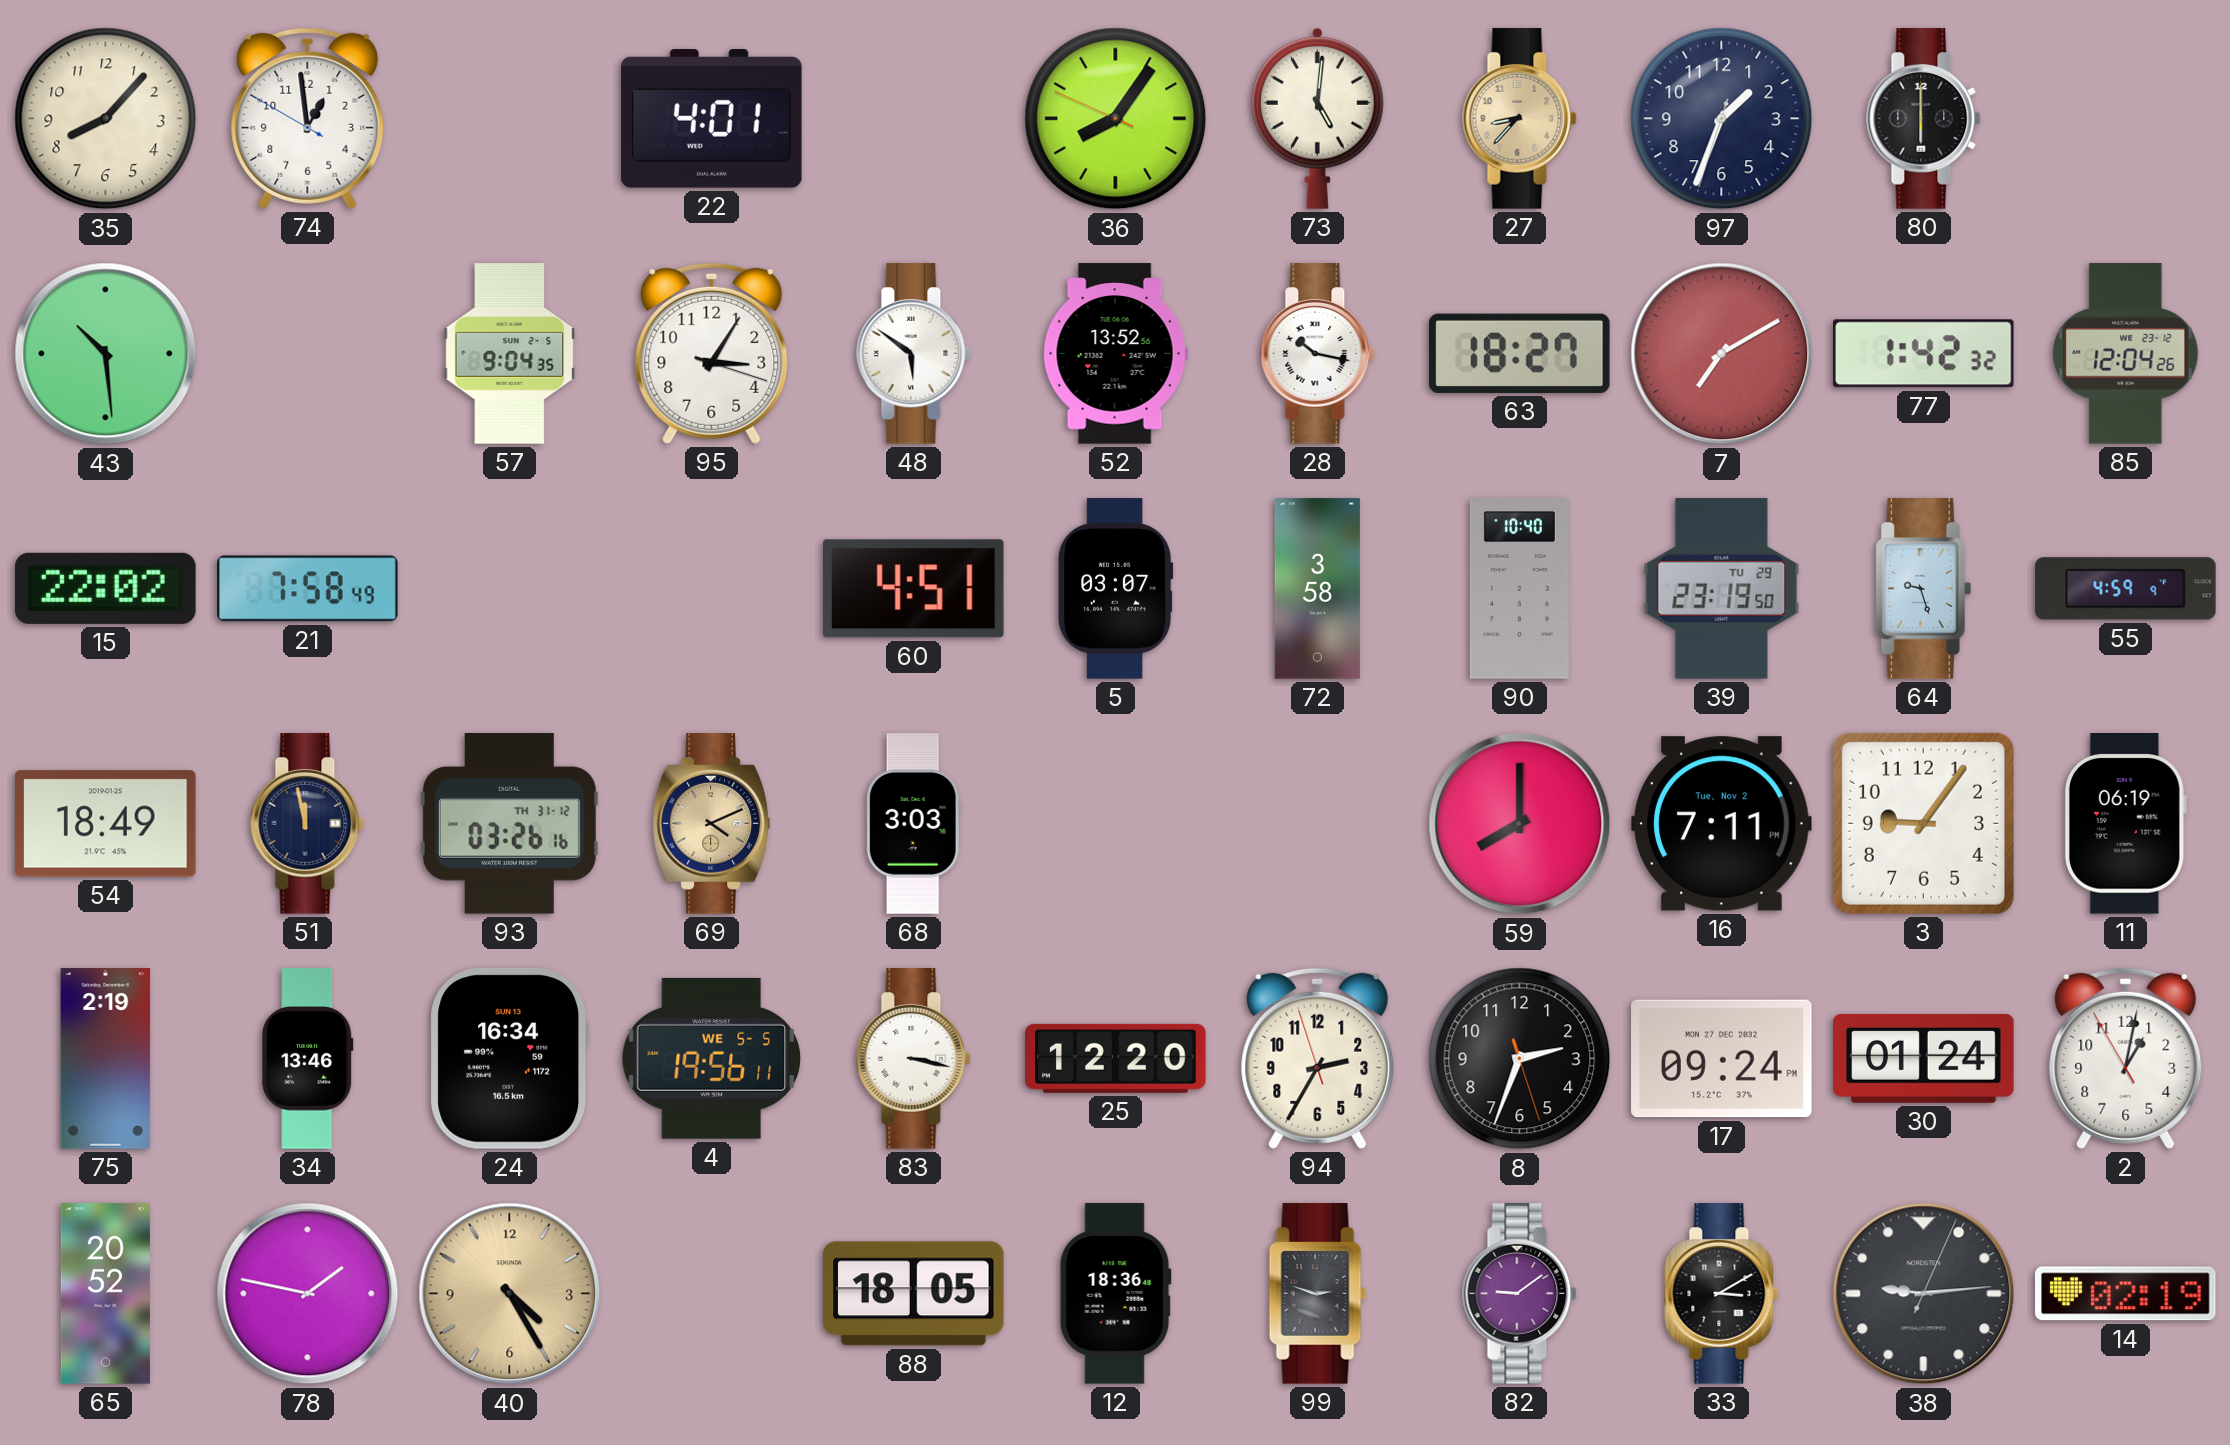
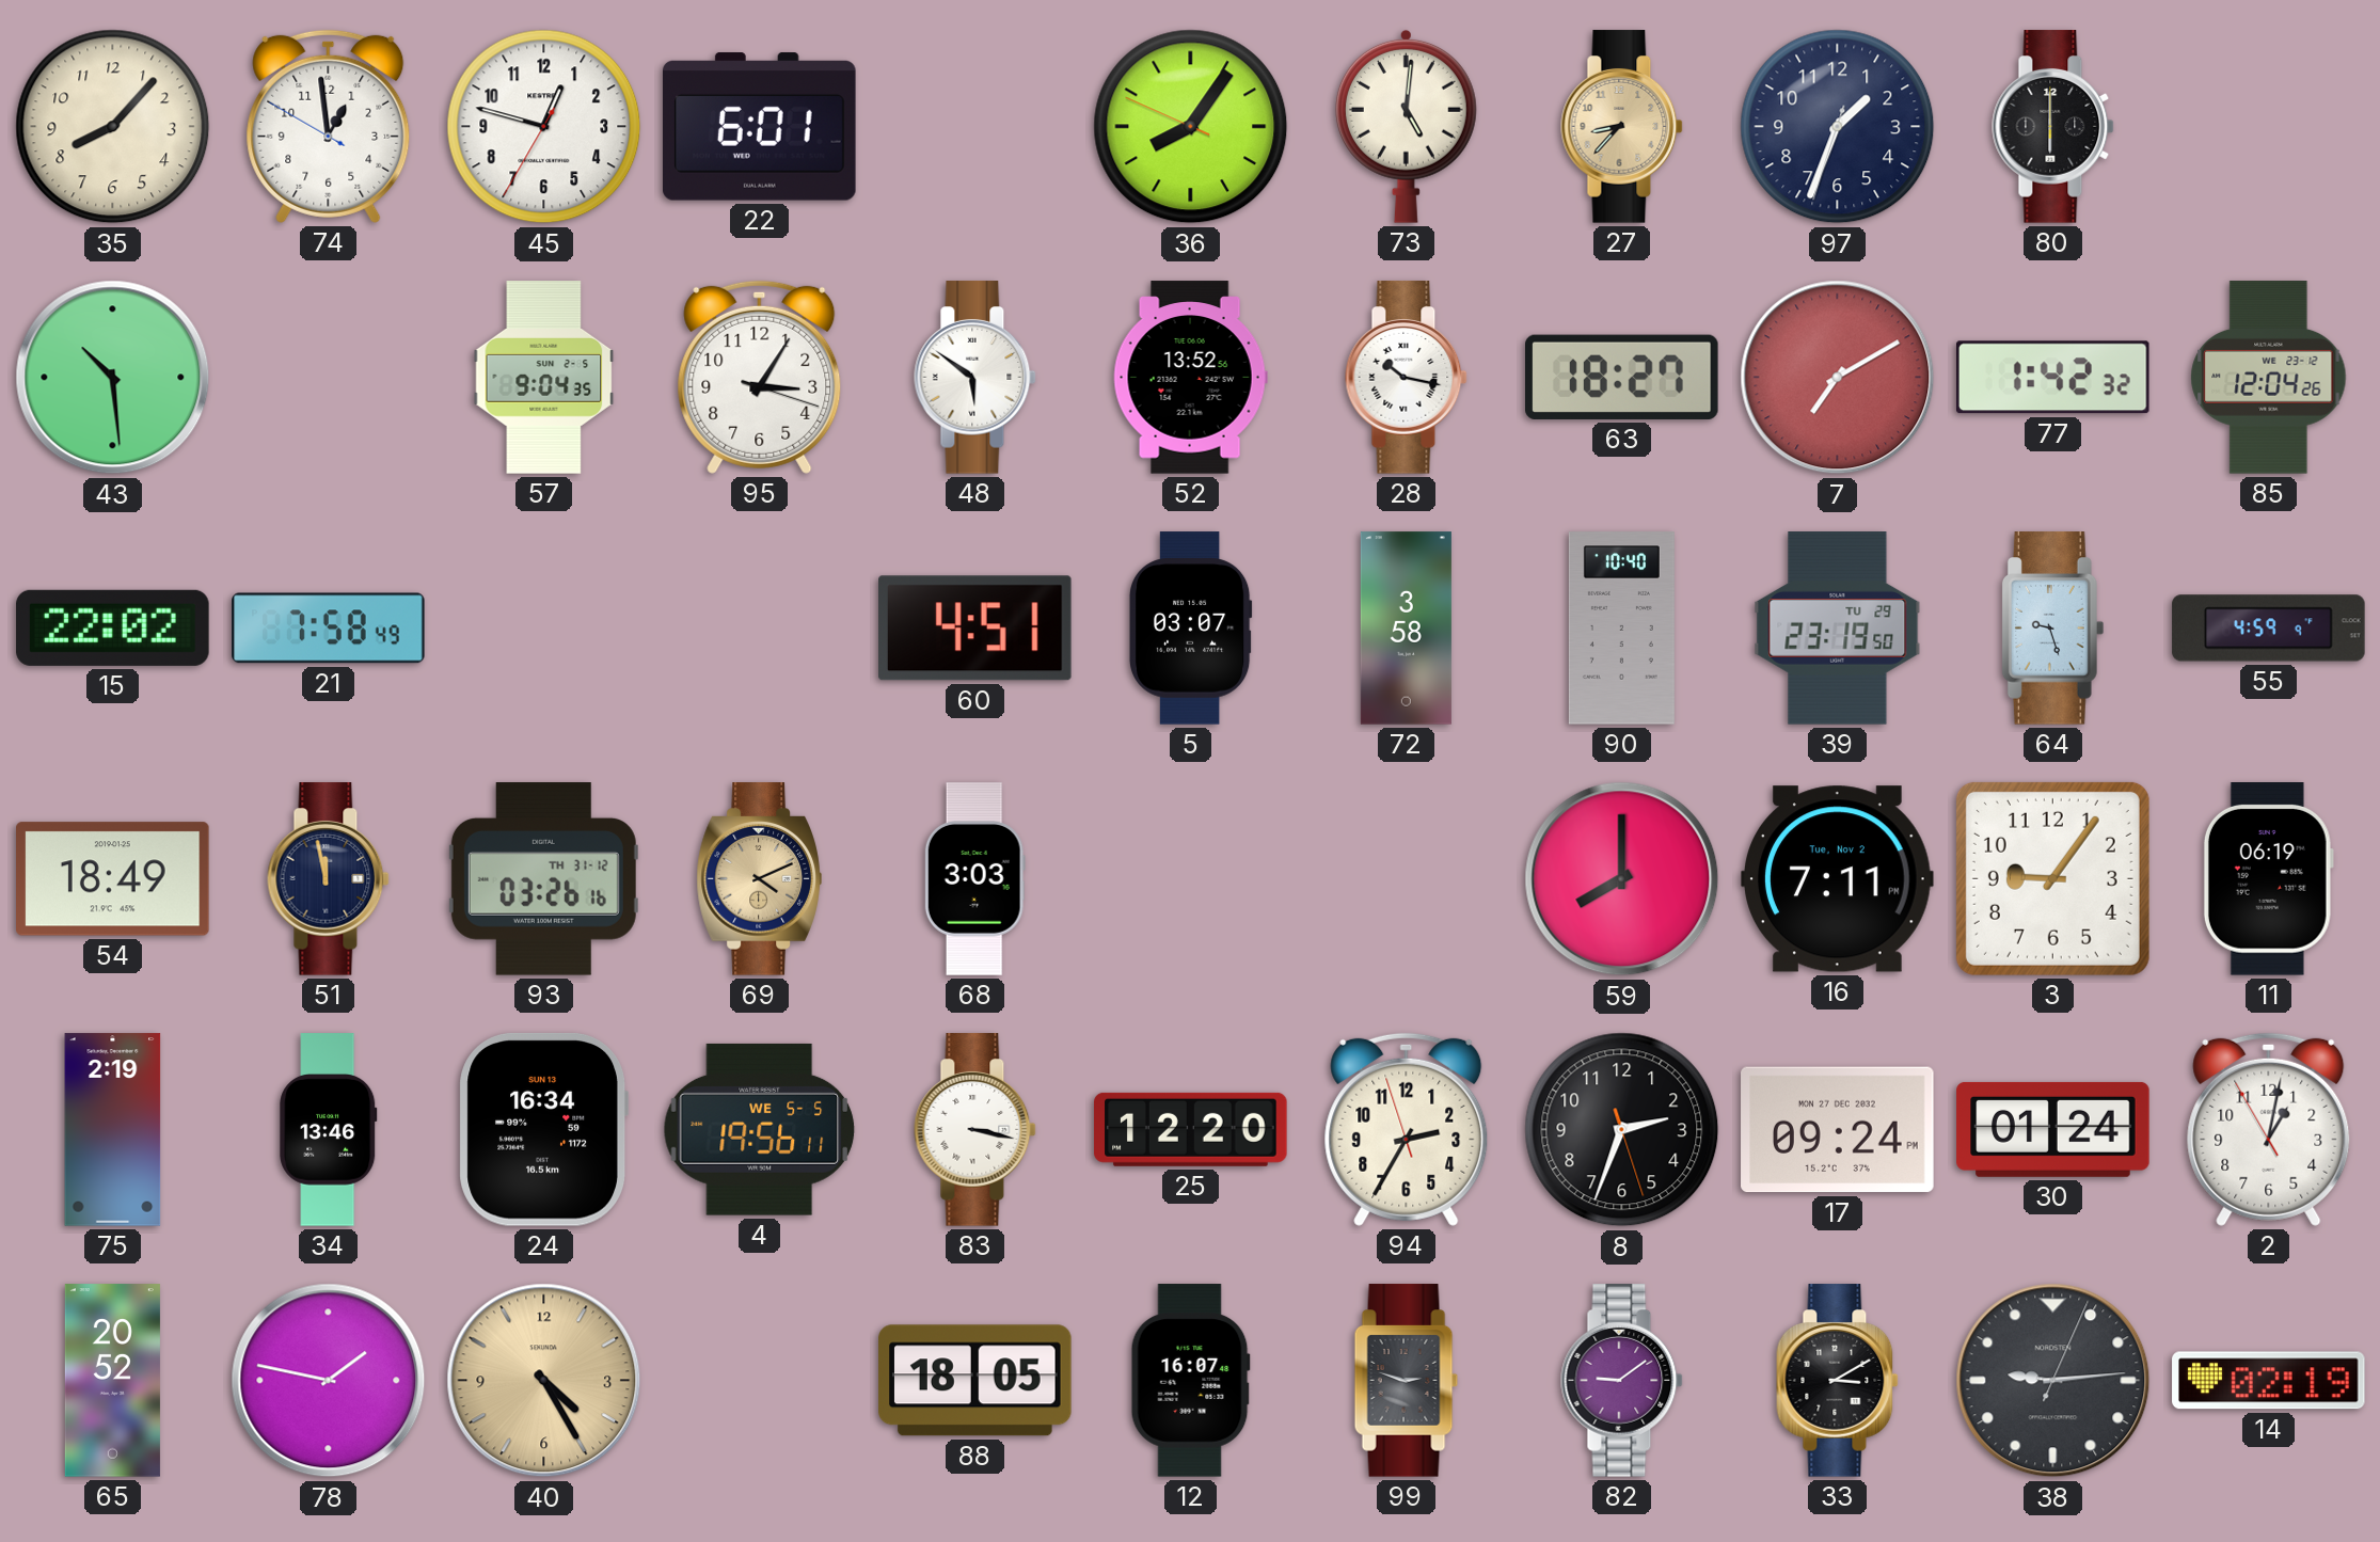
45: none -> 12:47
22: 4:01 -> 6:01
12: 18:36 -> 16:07
